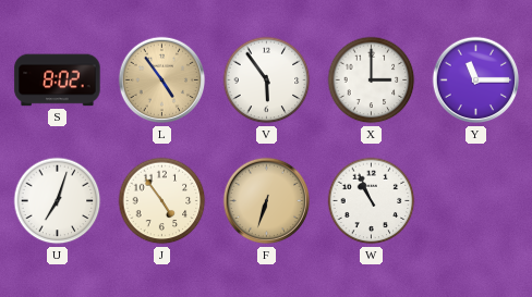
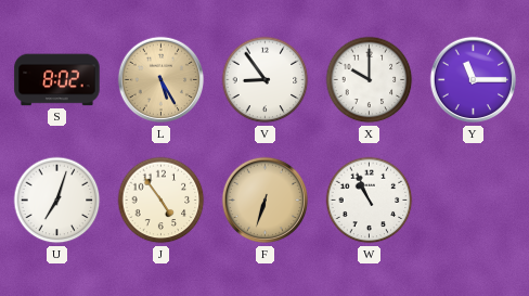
L: 4:54 -> 5:25
V: 5:54 -> 8:54
X: 3:00 -> 10:00
